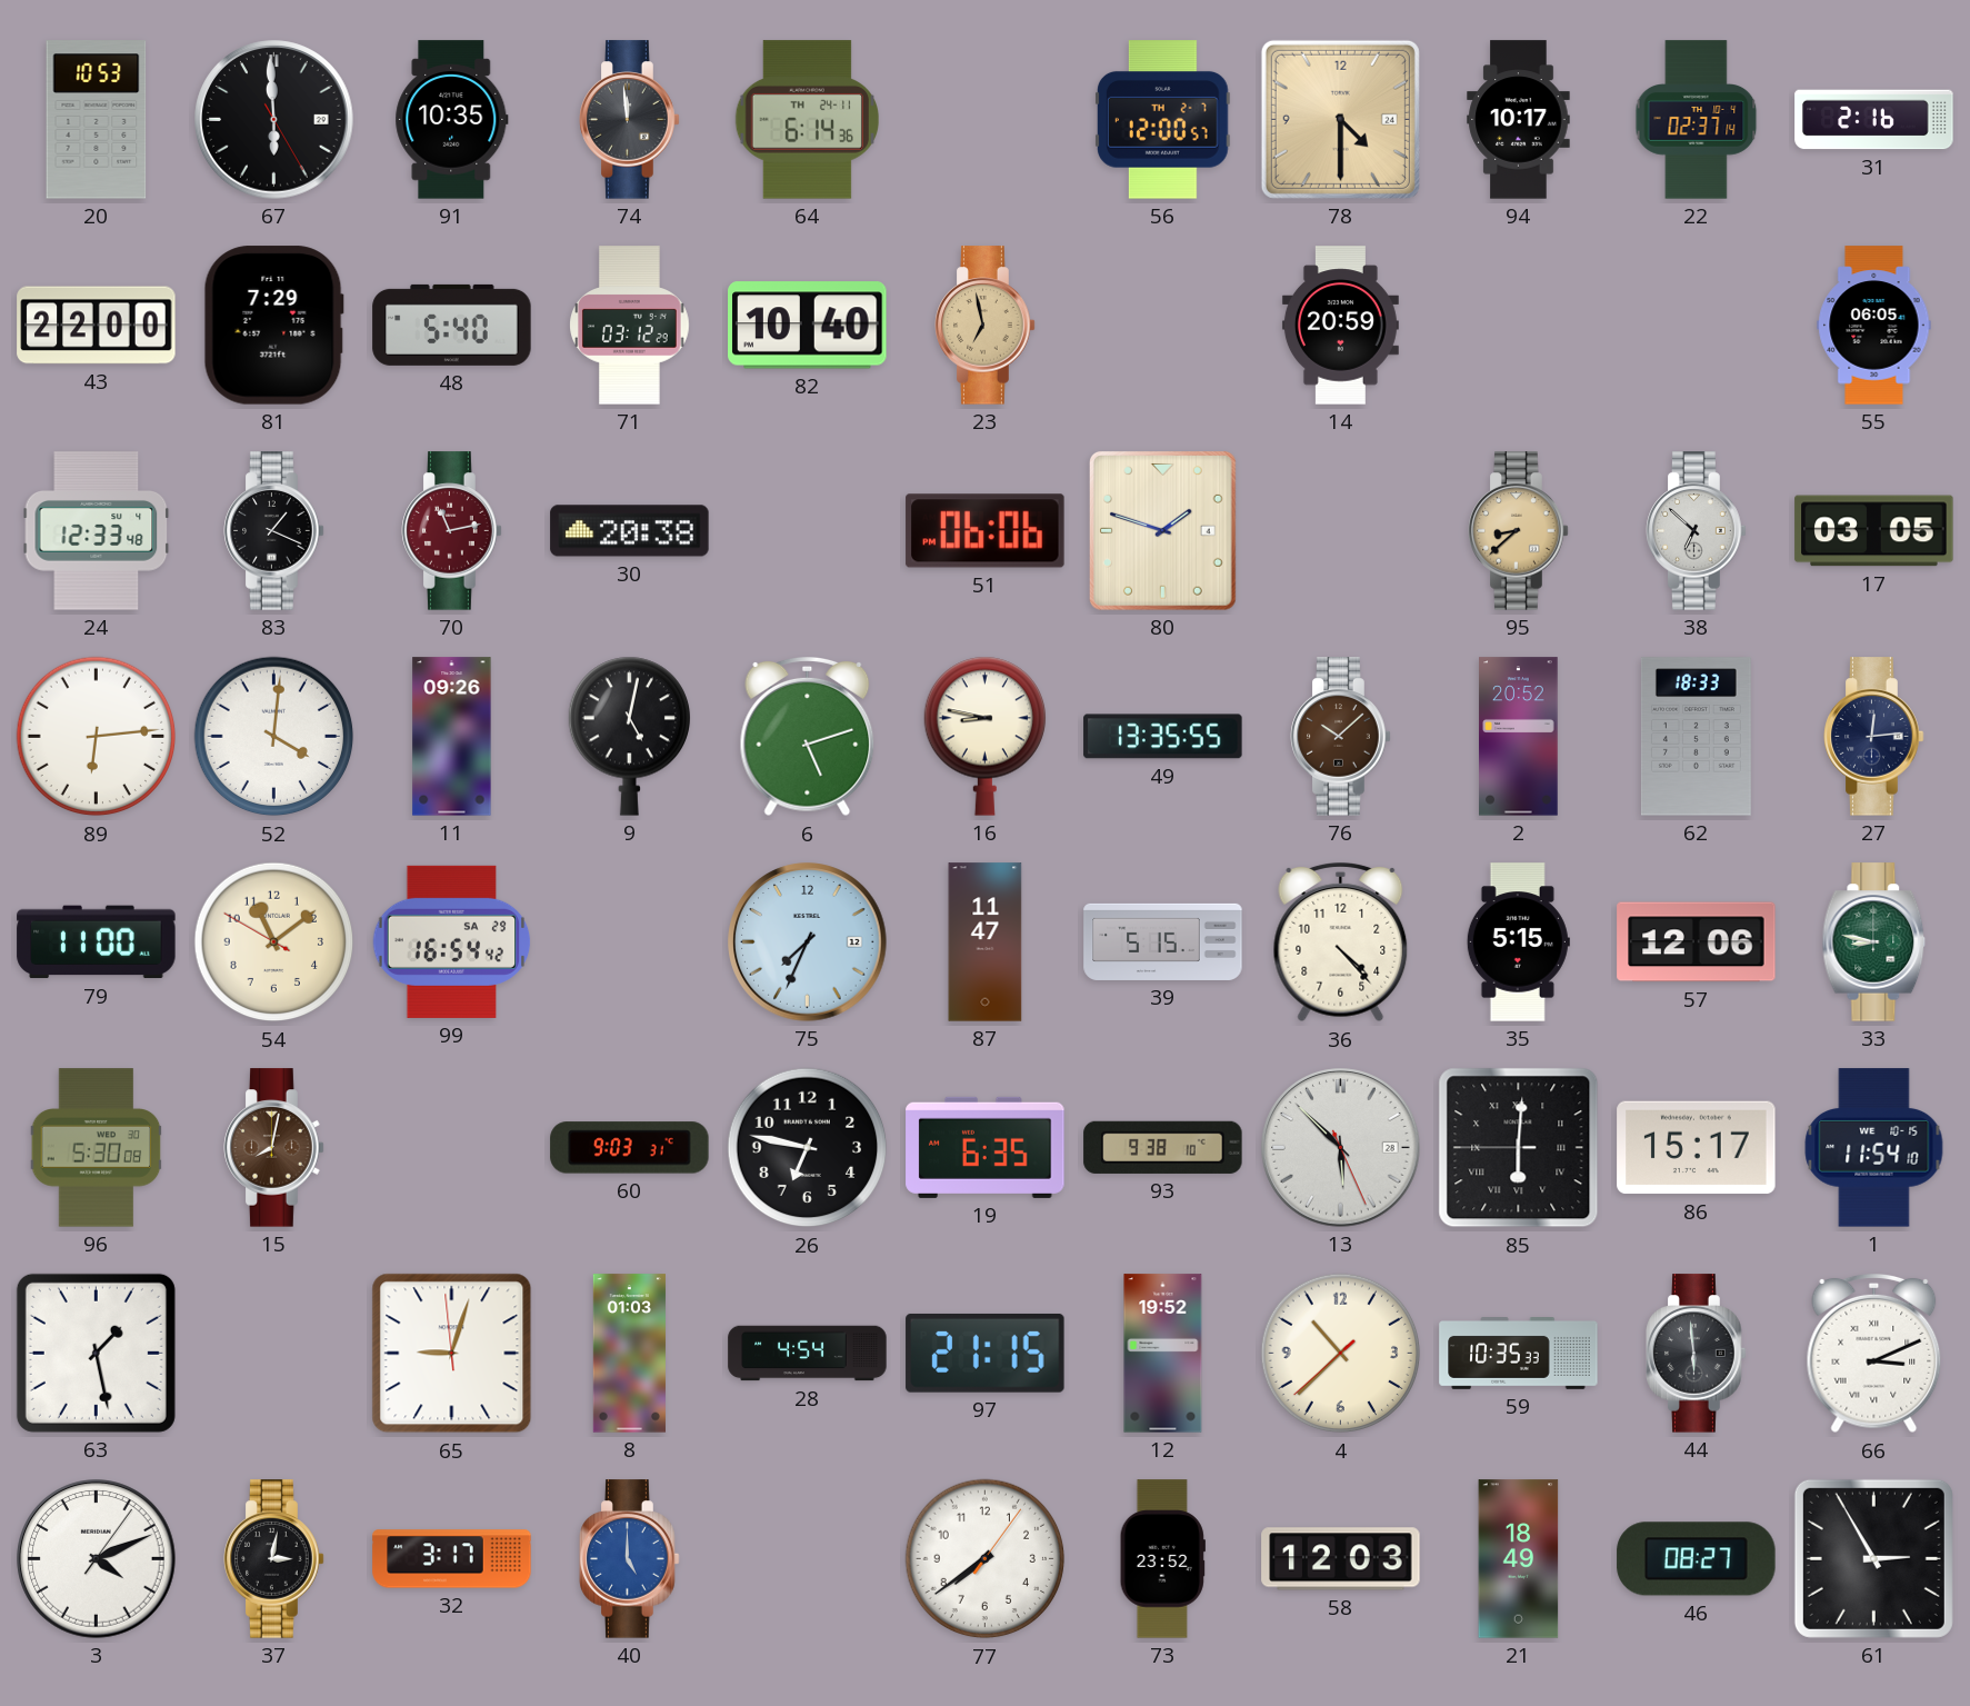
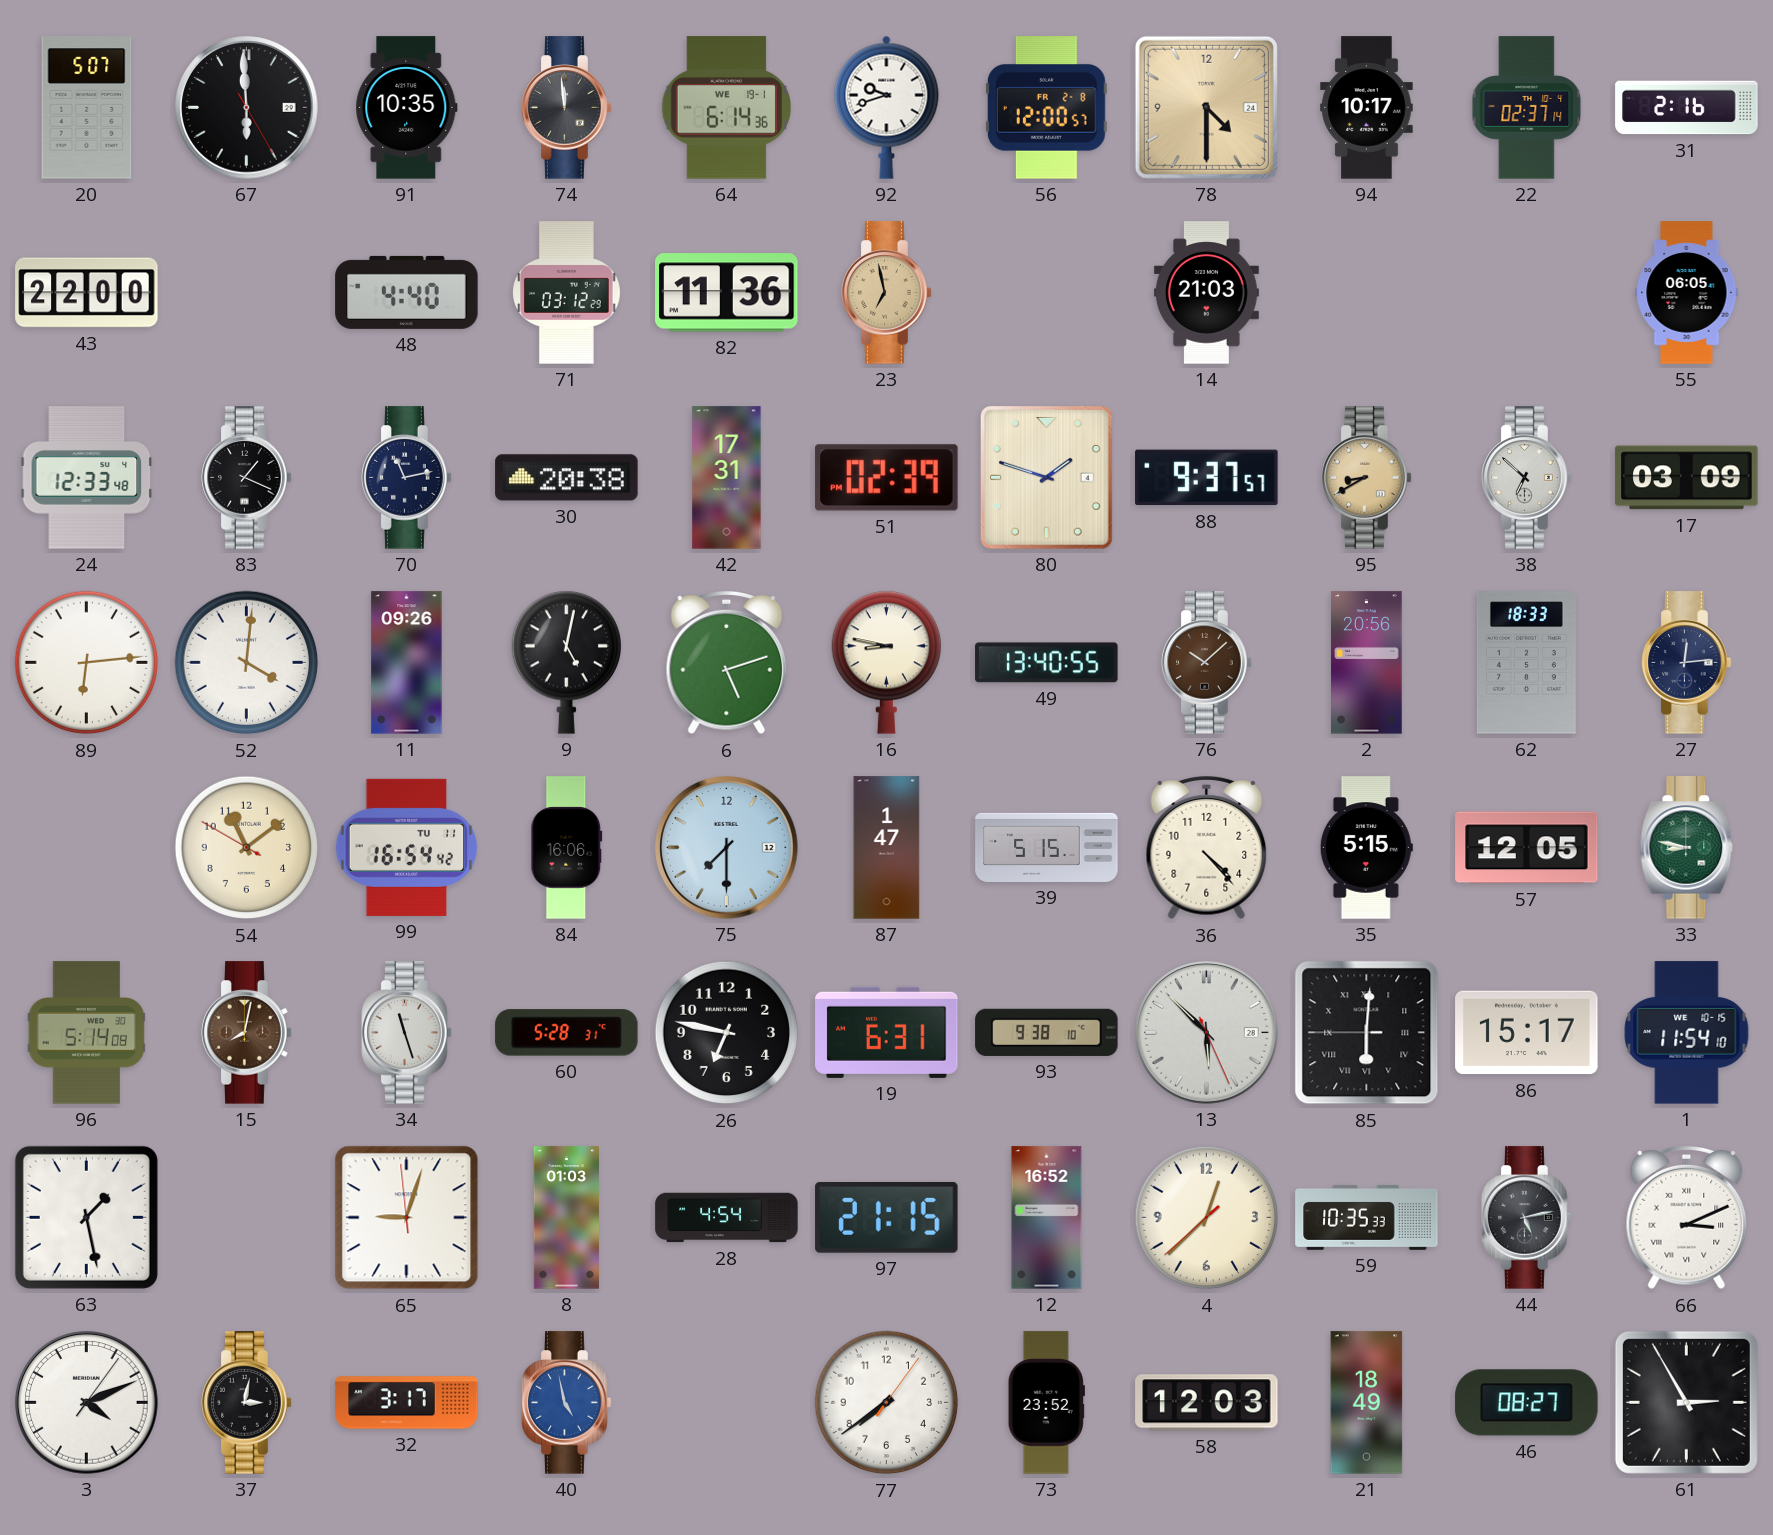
20: 10:53 -> 5:07
64 date: TH 24-11 -> WE 19-1
92: none -> 9:42
56 date: TH 2-7 -> FR 2-8
81: 7:29 -> none
48: 5:40 -> 4:40
82: 10:40 -> 11:36
14: 20:59 -> 21:03
70 dial: burgundy -> navy
42: none -> 17:31
51: 06:06 -> 02:39
88: none -> 9:37
95: 8:38 -> 8:40
17: 03:05 -> 03:09
49: 13:35 -> 13:40
2: 20:52 -> 20:56
79: 11:00 -> none
99 date: SA 29 -> TU 11
84: none -> 16:06
75: 7:34 -> 7:30
87: 11:47 -> 1:47
57: 12:06 -> 12:05
96: 5:30 -> 5:14
34: none -> 11:27
60: 9:03 -> 5:28
19: 6:35 -> 6:31
12: 19:52 -> 16:52
4: 10:37 -> 12:37
44: 5:59 -> 5:13
40: 5:00 -> 4:58
